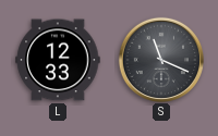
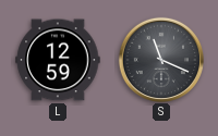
L: 12:33 -> 12:59
